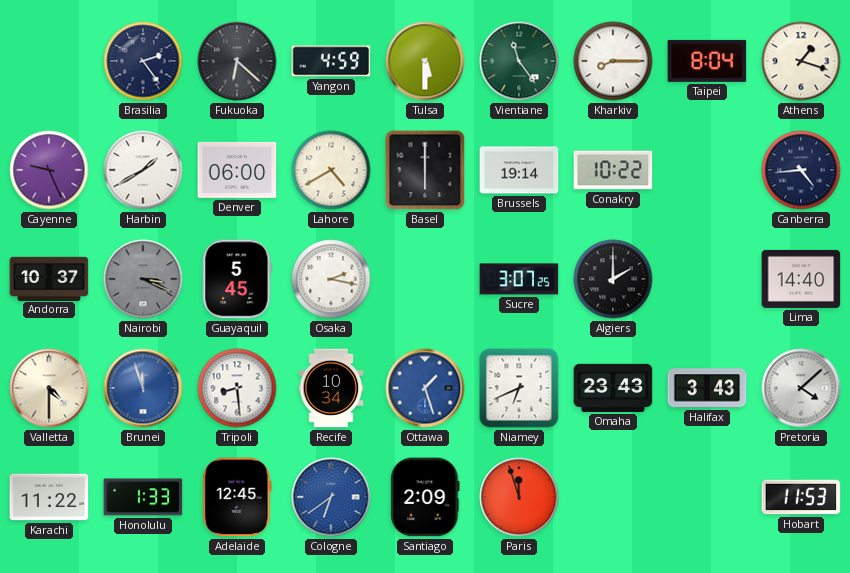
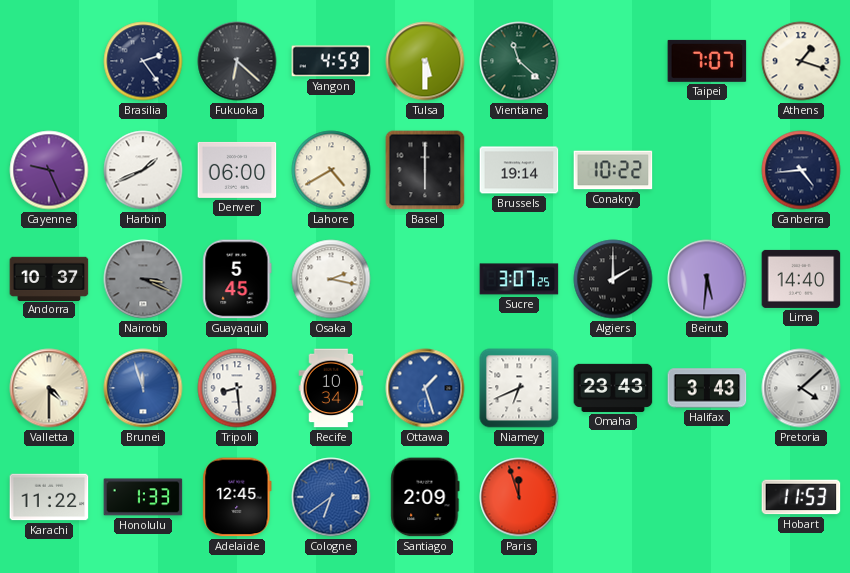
Vientiane: 11:24 -> 11:22
Kharkiv: 8:15 -> none
Taipei: 8:04 -> 7:07
Harbin: 1:40 -> 1:41
Beirut: none -> 5:31
